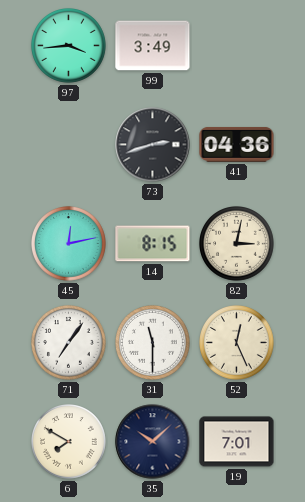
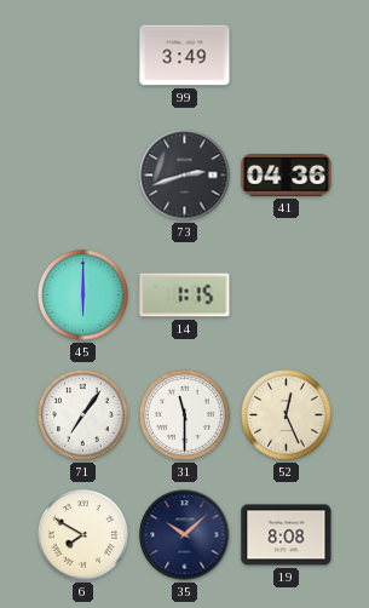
97: 3:44 -> none
45: 12:13 -> 6:00
14: 8:15 -> 1:15
82: 3:02 -> none
19: 7:01 -> 8:08
